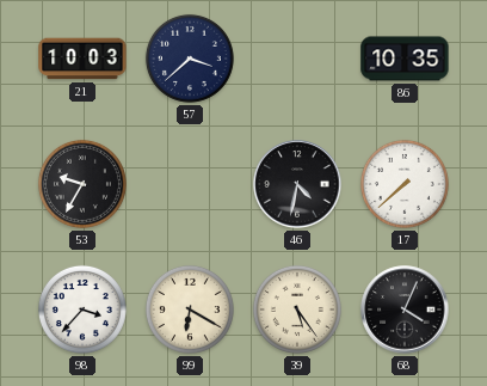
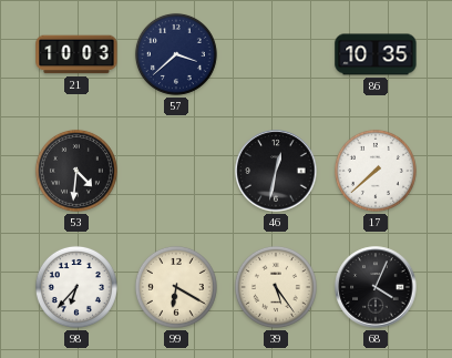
53: 9:35 -> 4:31
46: 4:32 -> 12:32
98: 3:37 -> 6:37
